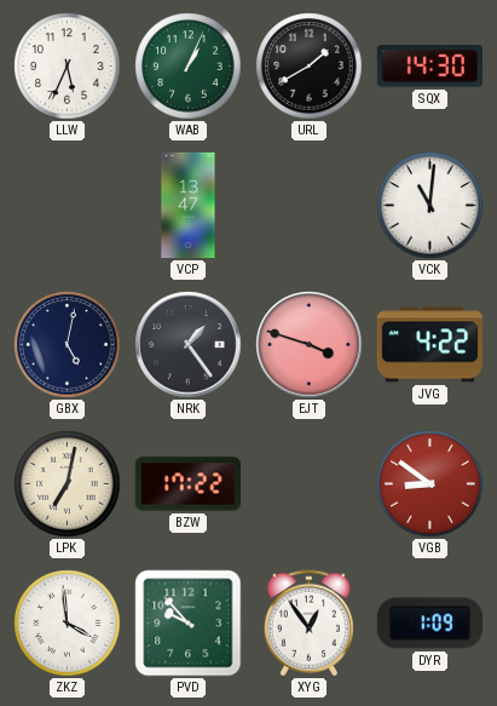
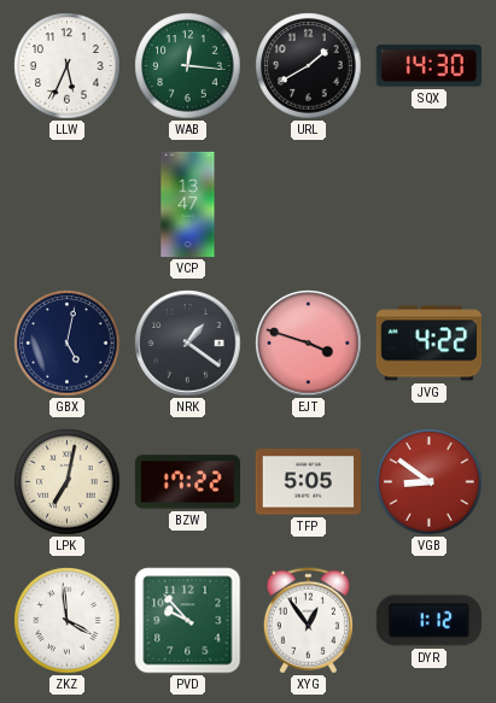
WAB: 1:04 -> 12:16
VCK: 11:01 -> none
NRK: 1:24 -> 1:21
TFP: none -> 5:05
DYR: 1:09 -> 1:12
